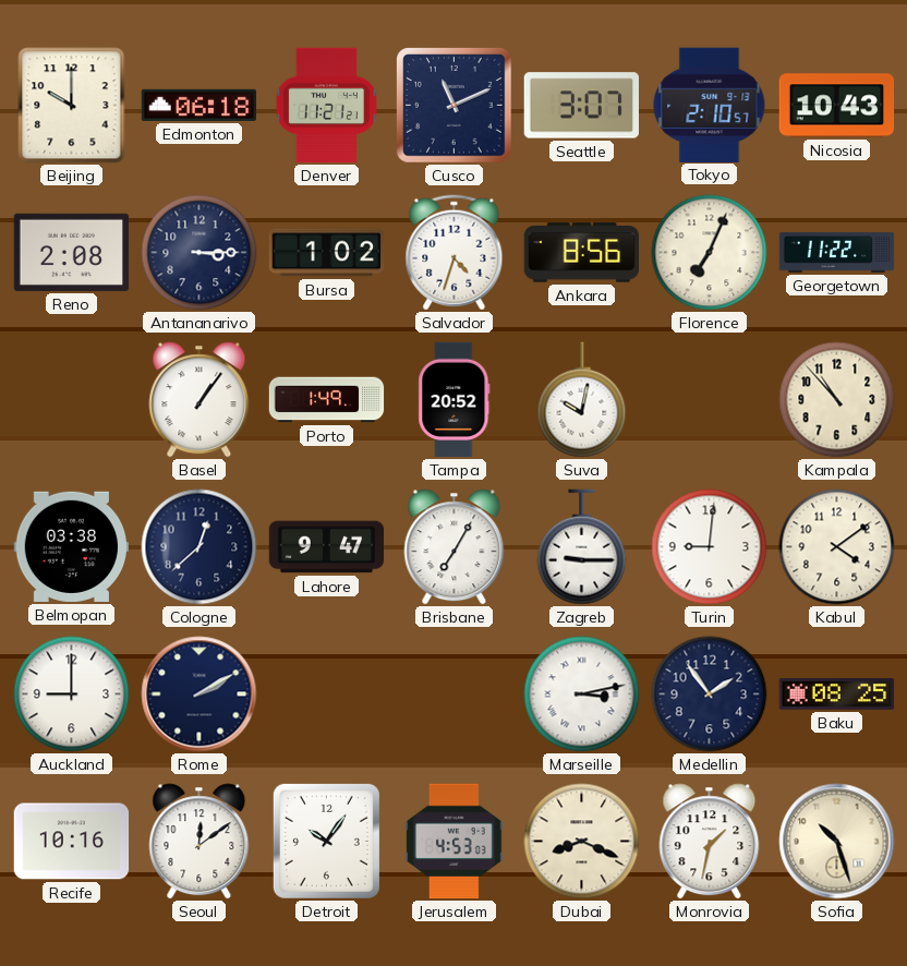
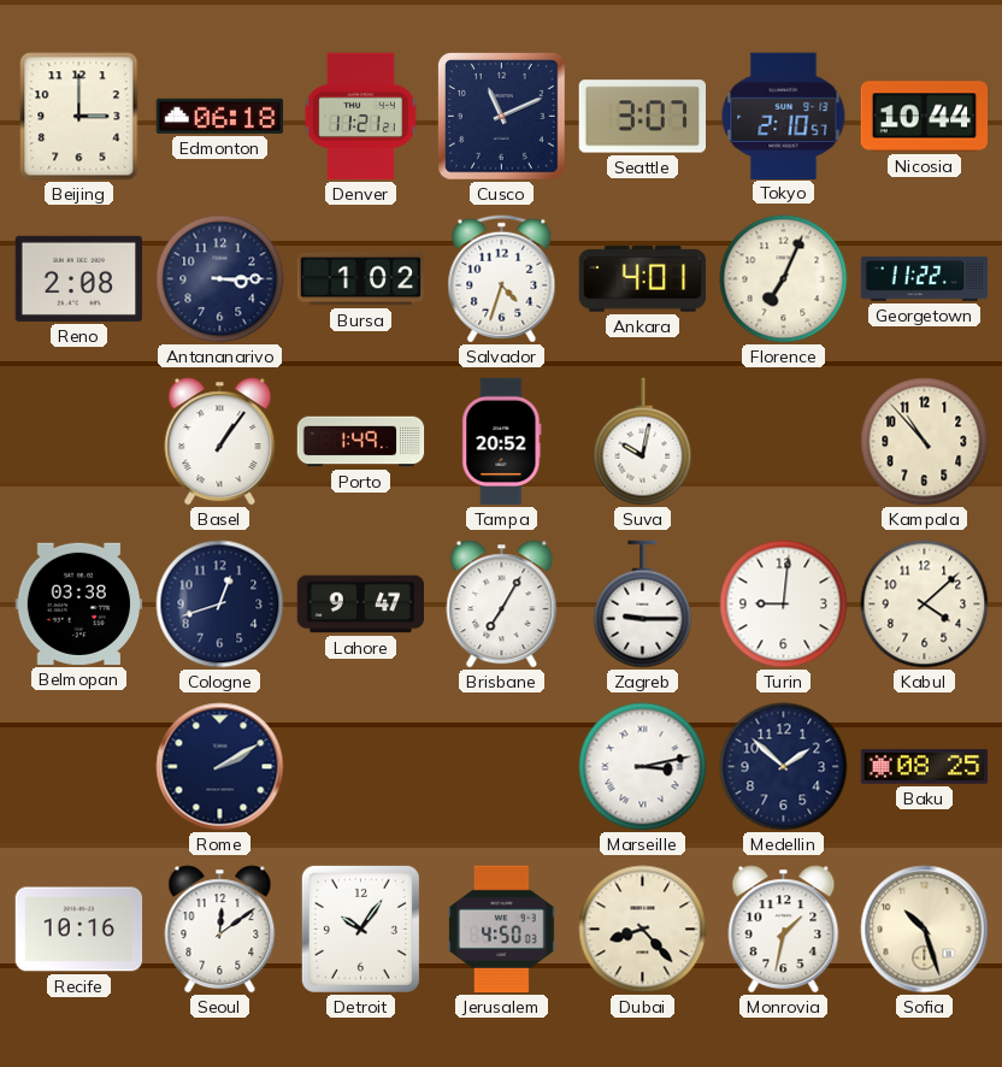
Beijing: 10:00 -> 3:00
Nicosia: 10:43 -> 10:44
Ankara: 8:56 -> 4:01
Cologne: 12:38 -> 12:42
Kabul: 4:09 -> 4:08
Auckland: 9:00 -> none
Medellin: 1:54 -> 1:52
Jerusalem: 4:53 -> 4:50
Dubai: 8:19 -> 8:23
